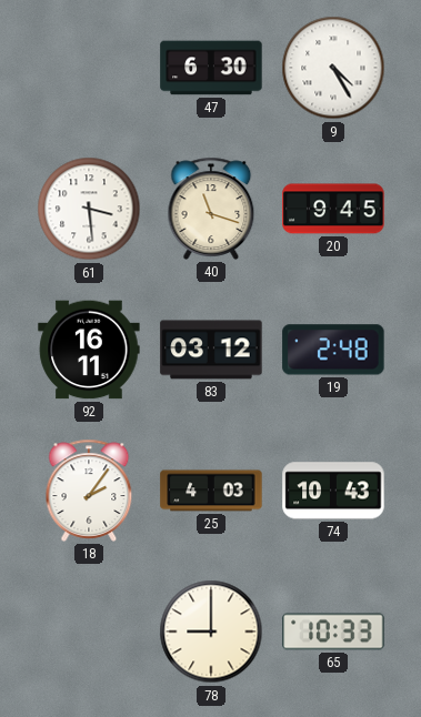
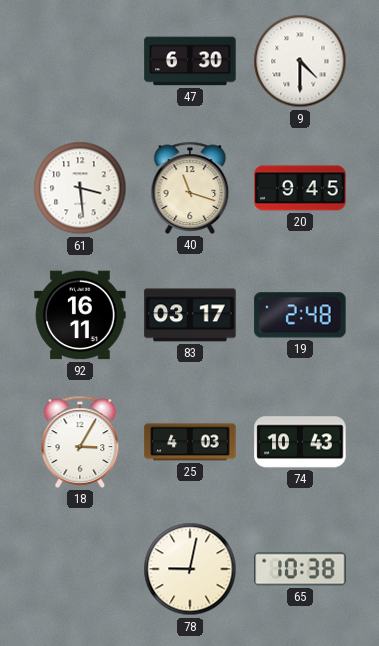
9: 4:25 -> 4:30
83: 03:12 -> 03:17
18: 2:06 -> 3:05
78: 9:00 -> 9:02
65: 10:33 -> 10:38
